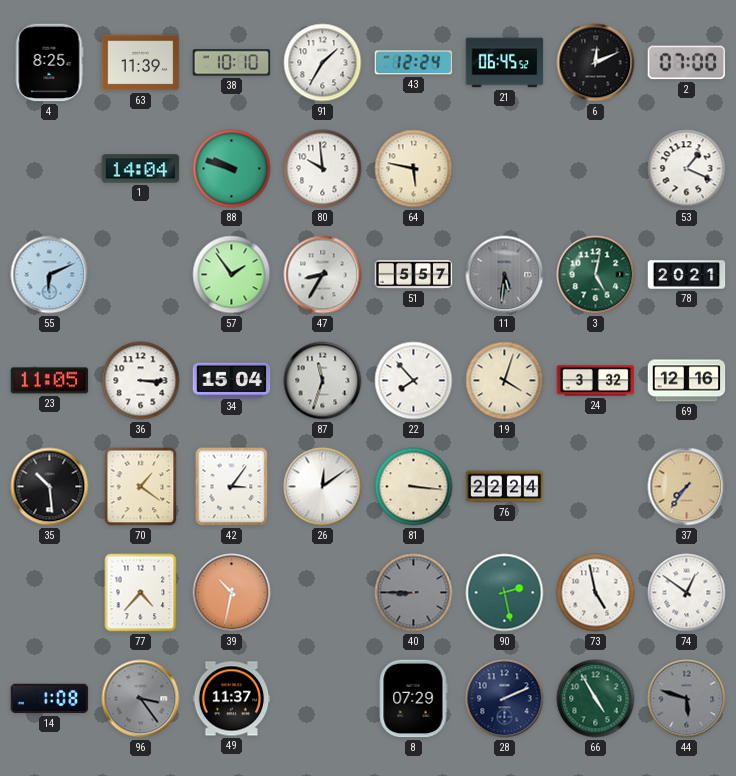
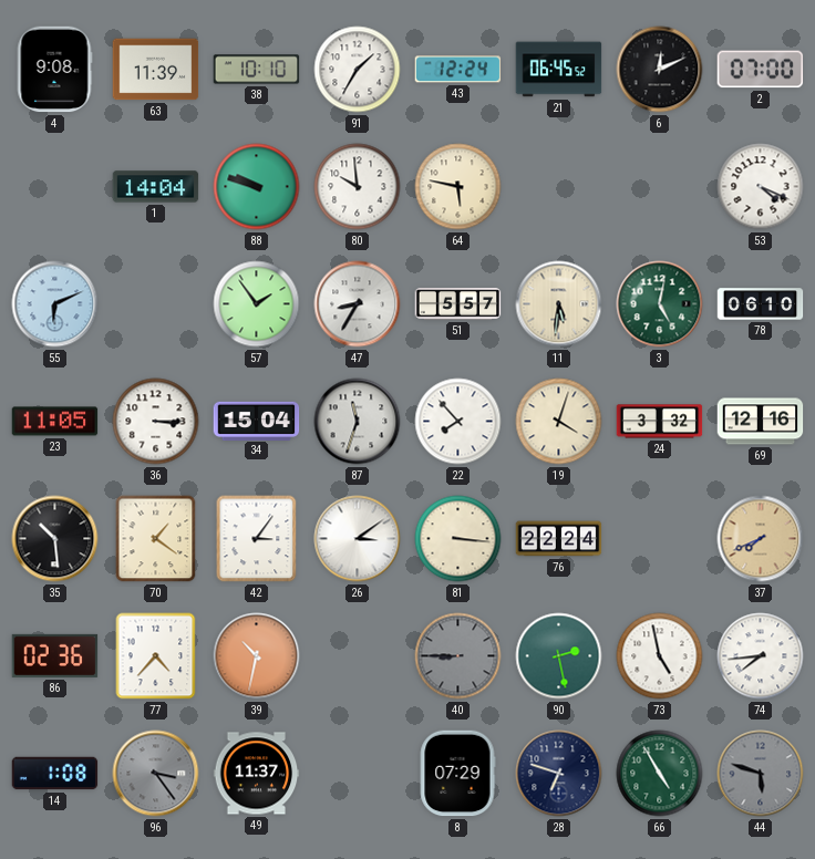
4: 8:25 -> 9:08
53: 1:19 -> 4:19
11 dial: grey -> cream
78: 20:21 -> 06:10
26: 12:09 -> 3:09
37: 7:36 -> 7:41
86: none -> 02:36
74: 12:51 -> 7:44
28: 2:11 -> 6:48
